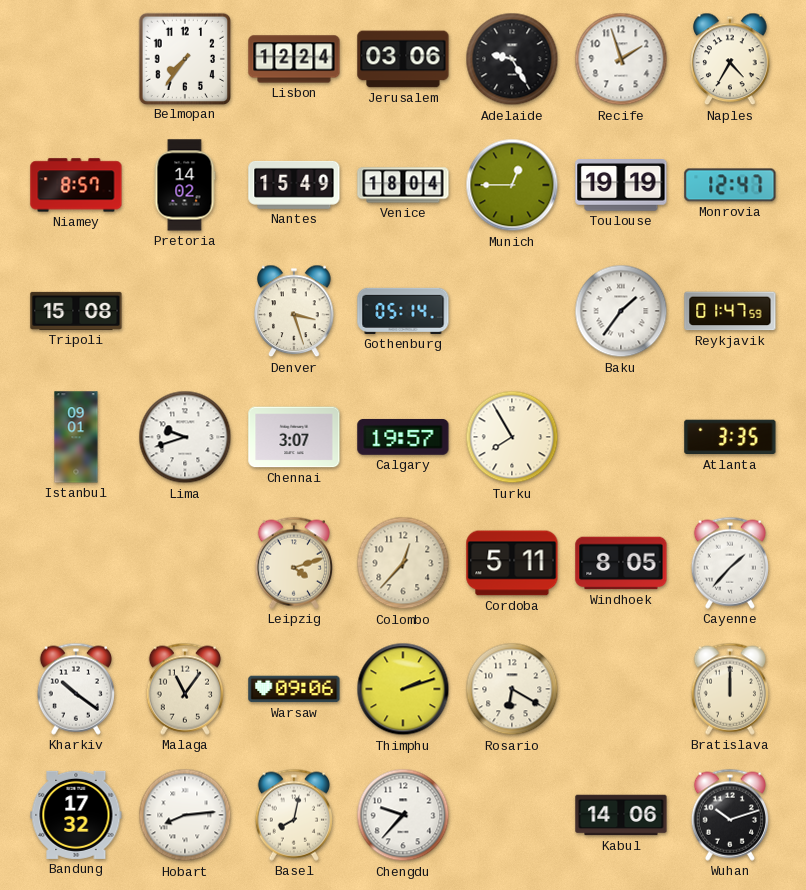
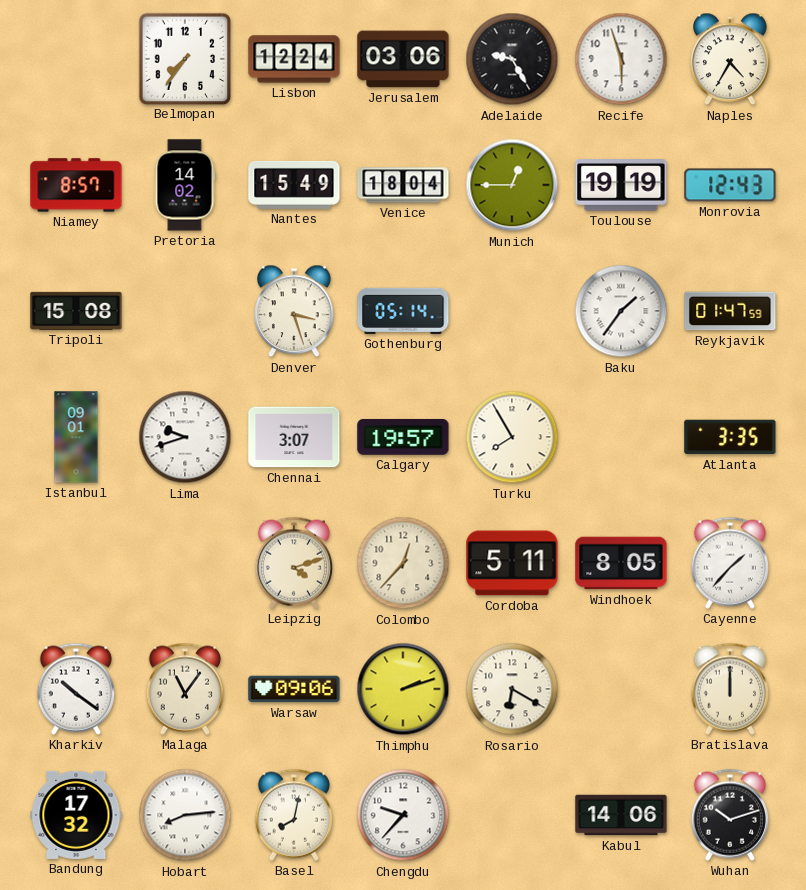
Recife: 1:57 -> 5:57
Monrovia: 12:47 -> 12:43
